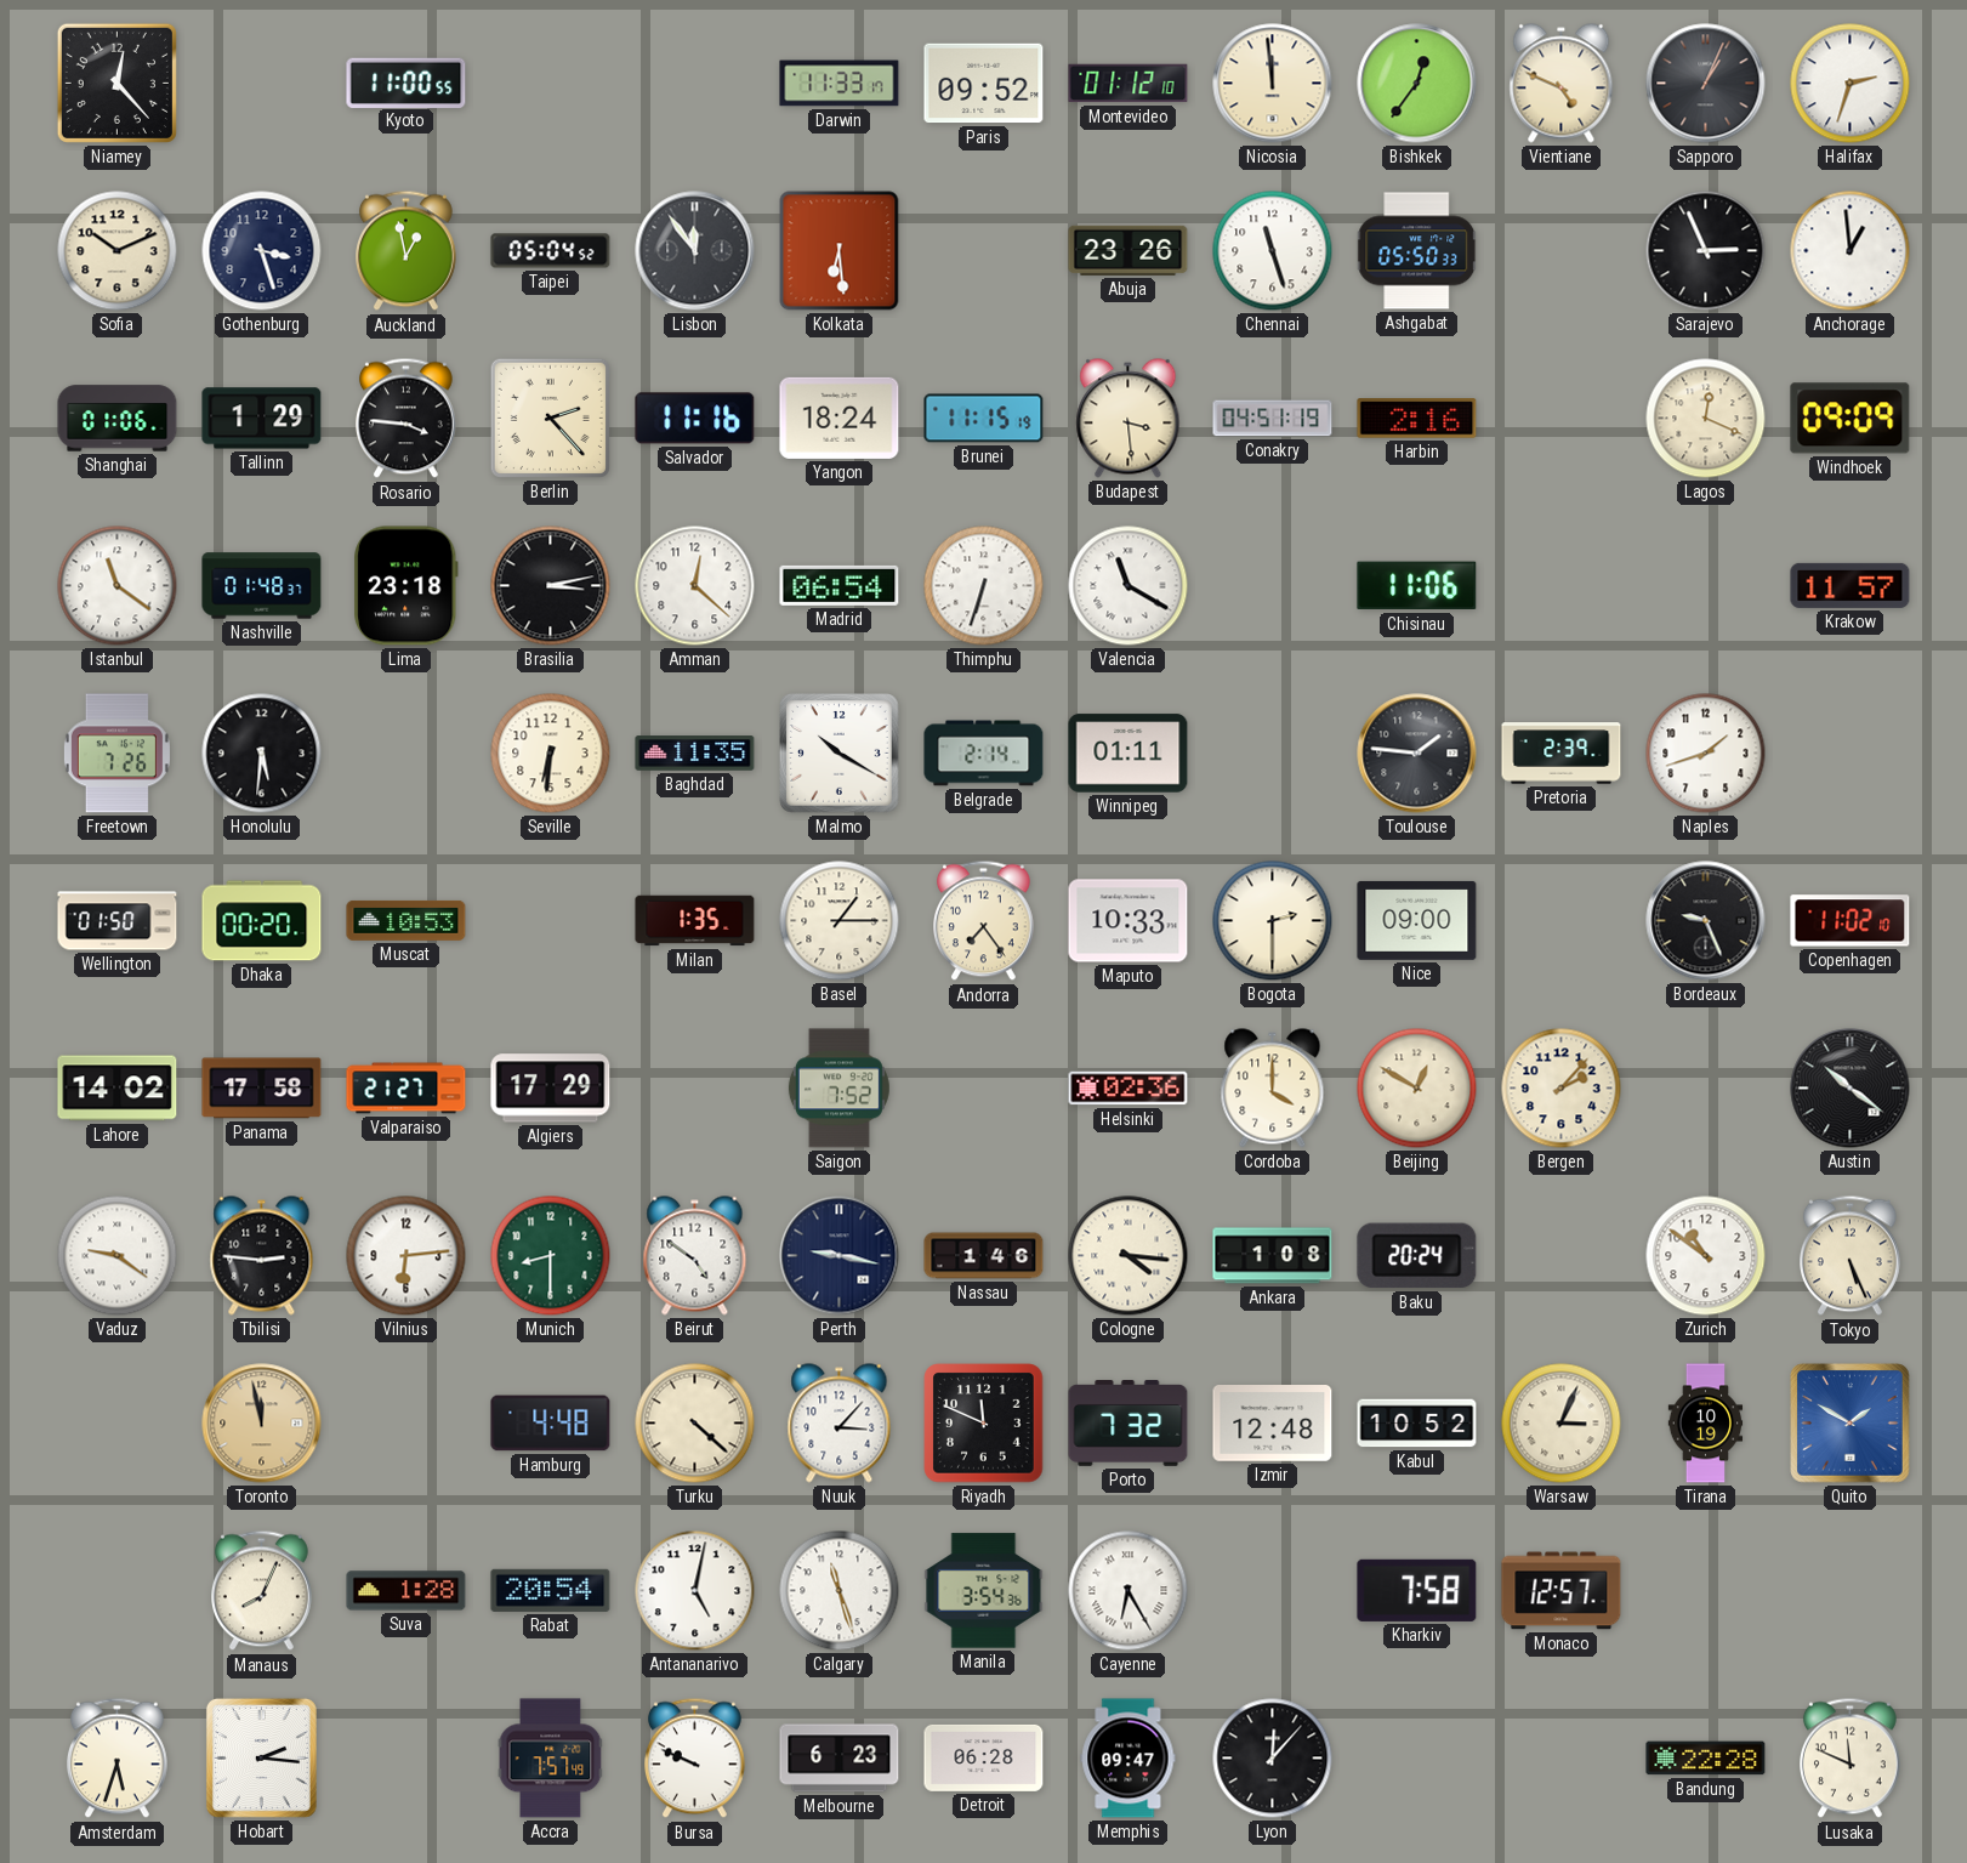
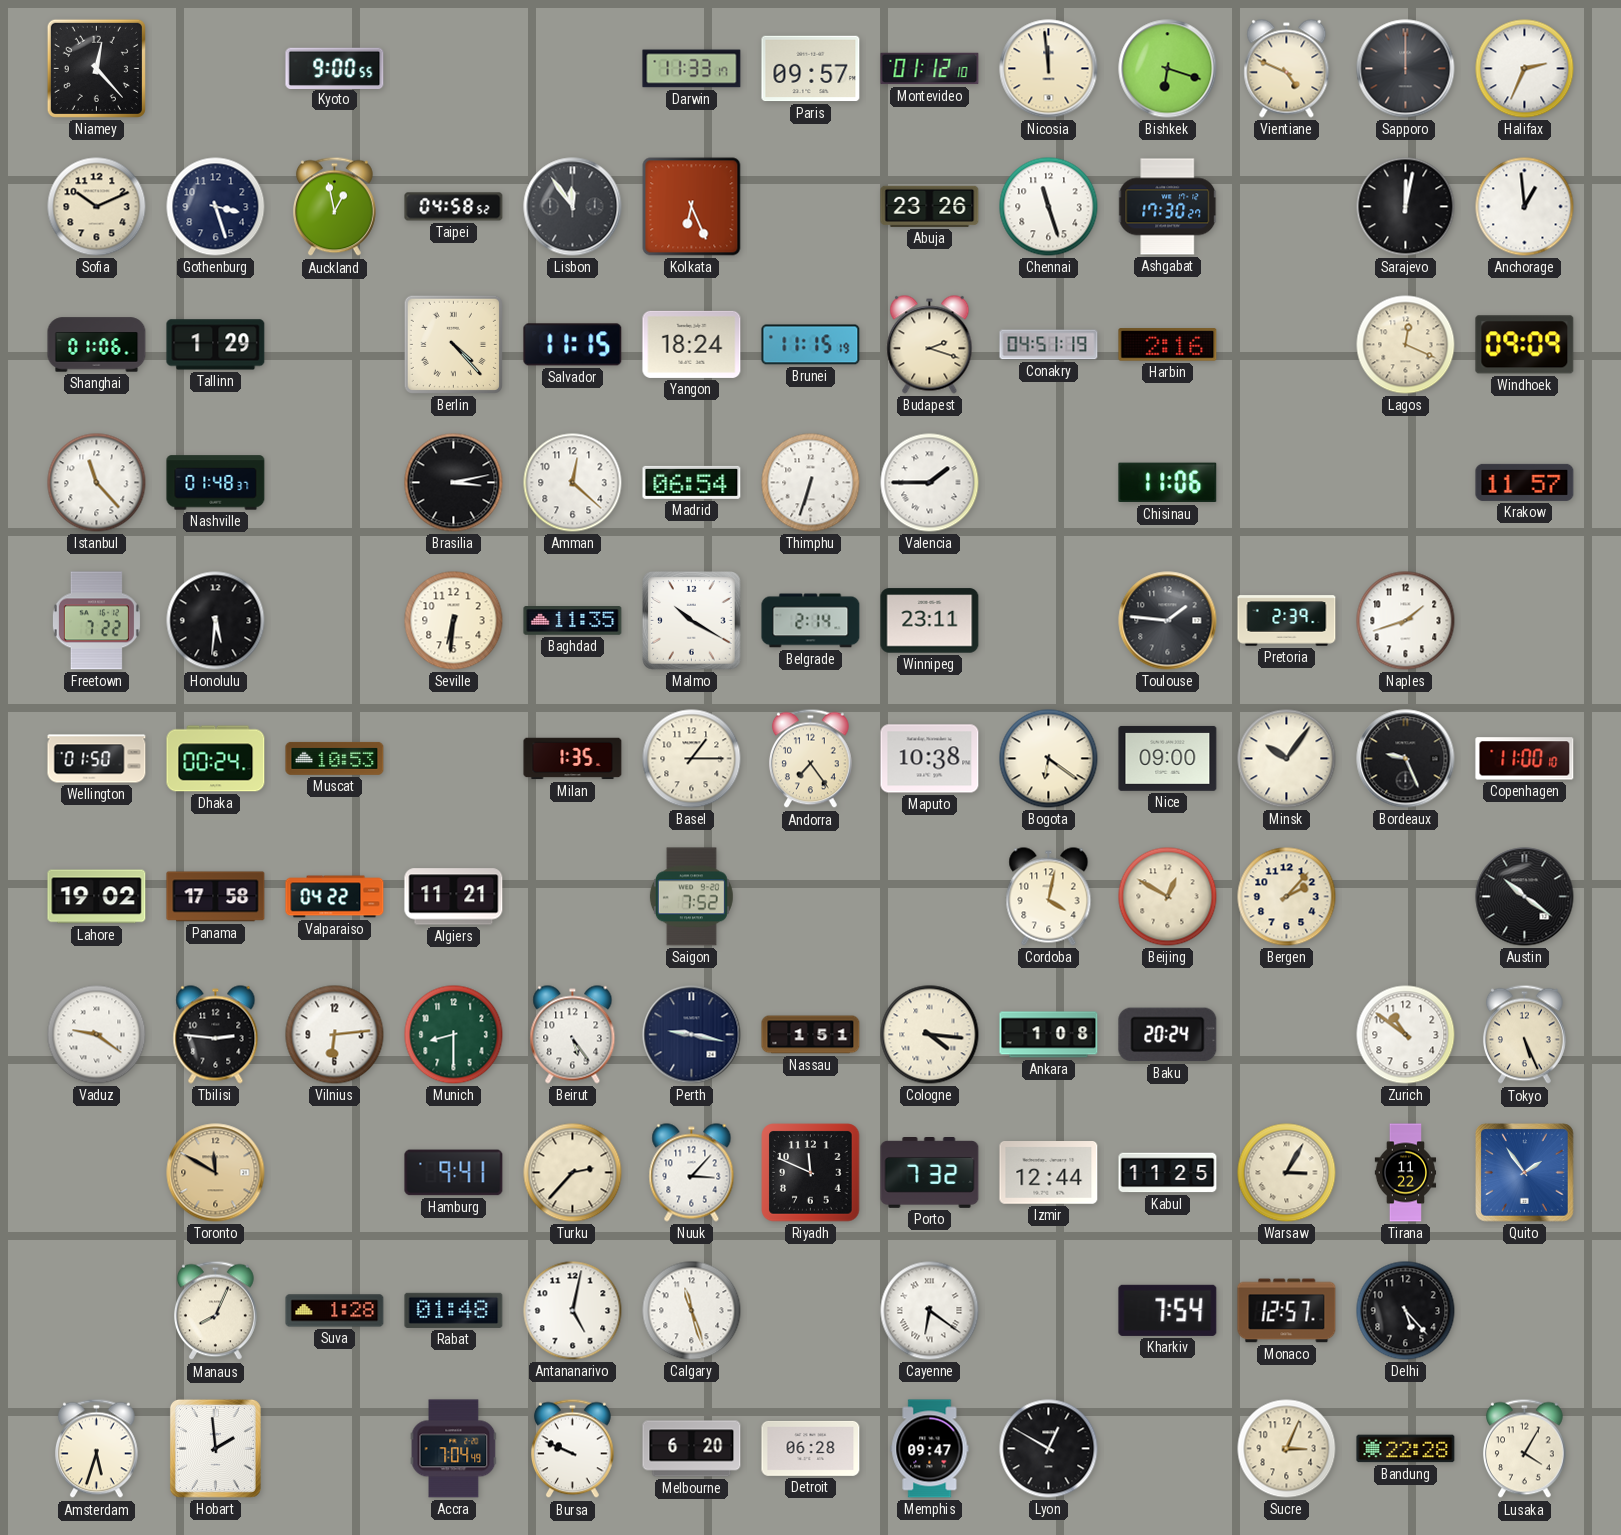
Kyoto: 11:00 -> 9:00
Paris: 09:52 -> 09:57
Bishkek: 12:36 -> 6:18
Sapporo: 1:04 -> 12:00
Halifax: 2:33 -> 2:34
Taipei: 05:04 -> 04:58
Kolkata: 6:29 -> 6:26
Ashgabat: 05:50 -> 17:30
Sarajevo: 2:56 -> 12:02
Rosario: 3:46 -> none
Berlin: 2:23 -> 4:23
Salvador: 11:16 -> 11:15
Budapest: 3:29 -> 2:18
Istanbul: 11:21 -> 11:23
Lima: 23:18 -> none
Valencia: 11:20 -> 1:45
Freetown: 7:26 -> 7:22
Winnipeg: 01:11 -> 23:11
Dhaka: 00:20 -> 00:24
Maputo: 10:33 -> 10:38
Bogota: 2:30 -> 6:21
Minsk: none -> 10:06
Copenhagen: 11:02 -> 11:00
Lahore: 14:02 -> 19:02
Valparaiso: 21:27 -> 04:22
Algiers: 17:29 -> 11:21
Helsinki: 02:36 -> none
Cordoba: 4:00 -> 4:02
Beirut: 4:51 -> 5:24
Nassau: 1:46 -> 1:51
Toronto: 11:58 -> 11:50
Hamburg: 4:48 -> 9:41
Turku: 4:22 -> 2:37
Izmir: 12:48 -> 12:44
Kabul: 10:52 -> 11:25
Warsaw: 3:04 -> 3:05
Tirana: 10:19 -> 11:22
Quito: 1:50 -> 1:54
Rabat: 20:54 -> 01:48
Manila: 3:54 -> none
Cayenne: 6:25 -> 6:21
Kharkiv: 7:58 -> 7:54
Delhi: none -> 5:23
Hobart: 2:16 -> 1:59
Accra: 7:57 -> 7:04
Melbourne: 6:23 -> 6:20
Lyon: 12:07 -> 12:50
Sucre: none -> 3:04
Lusaka: 11:49 -> 4:05
